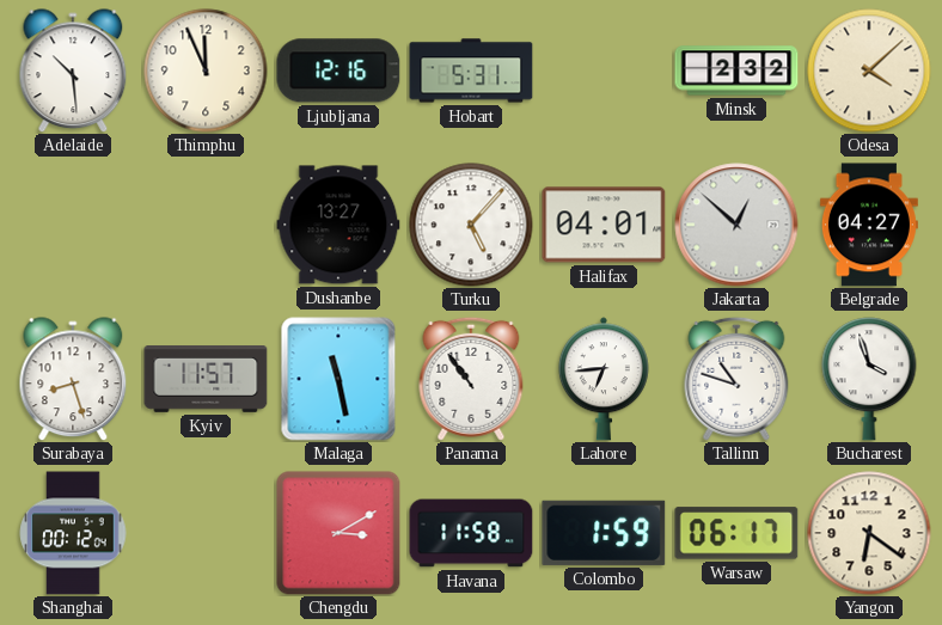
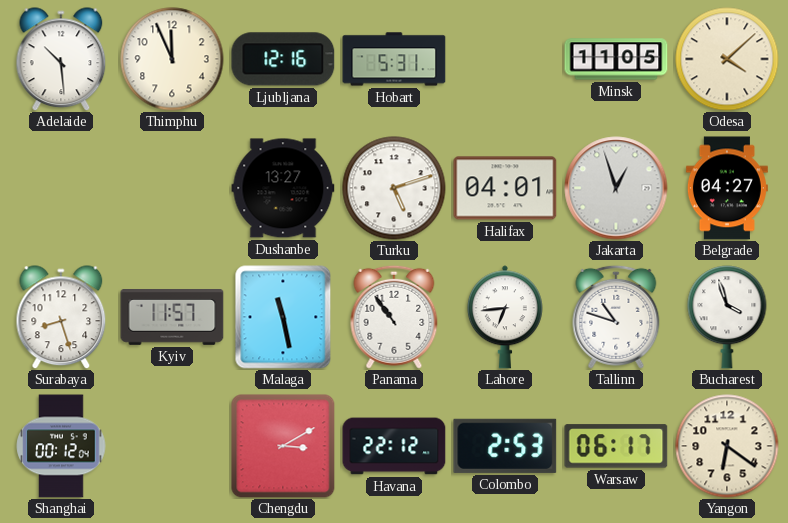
Minsk: 2:32 -> 11:05
Turku: 5:07 -> 5:12
Jakarta: 12:52 -> 12:57
Havana: 11:58 -> 22:12
Colombo: 1:59 -> 2:53
